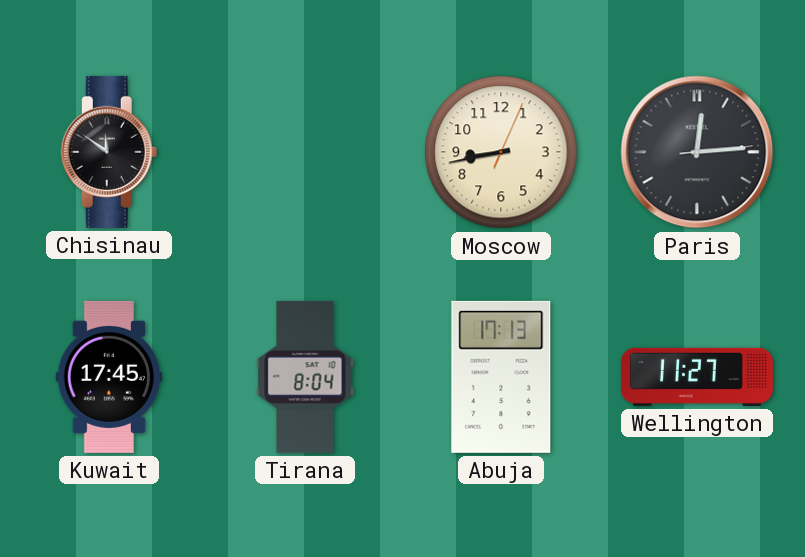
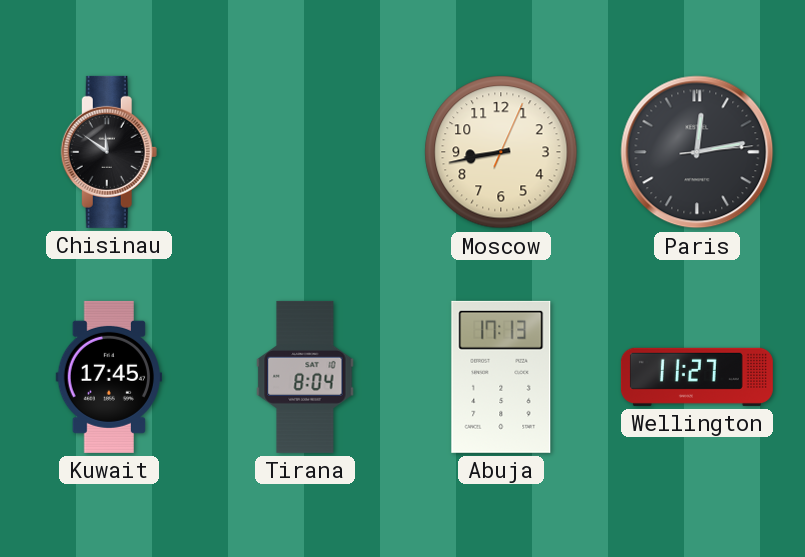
Paris: 12:14 -> 12:13
